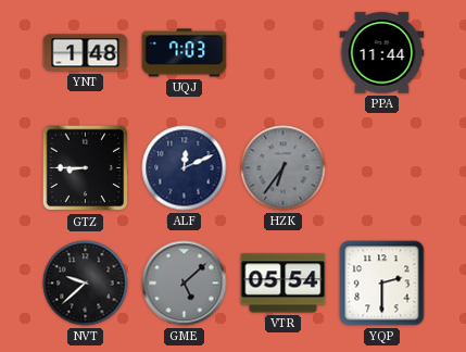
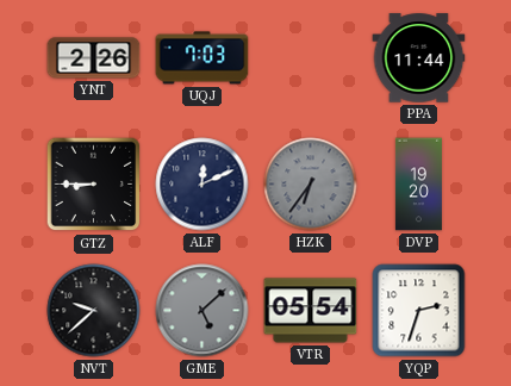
YNT: 1:48 -> 2:26
DVP: none -> 19:20
YQP: 2:30 -> 2:33
